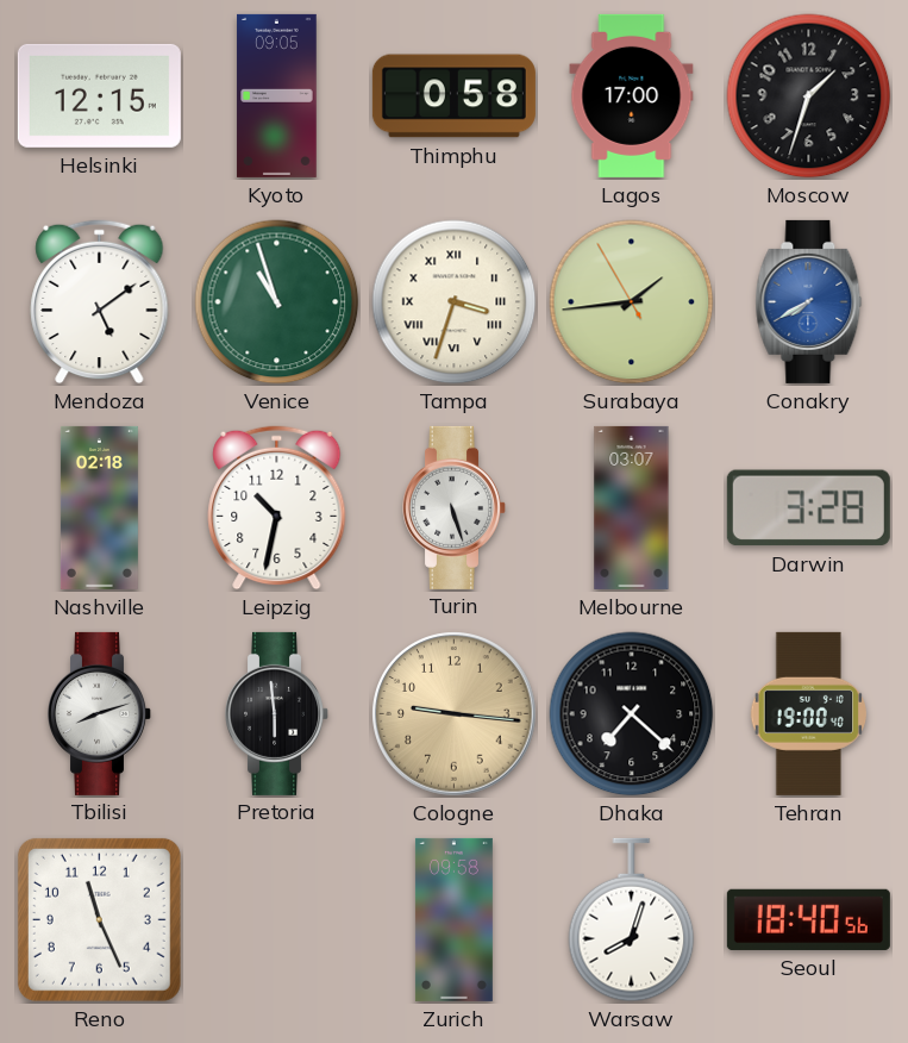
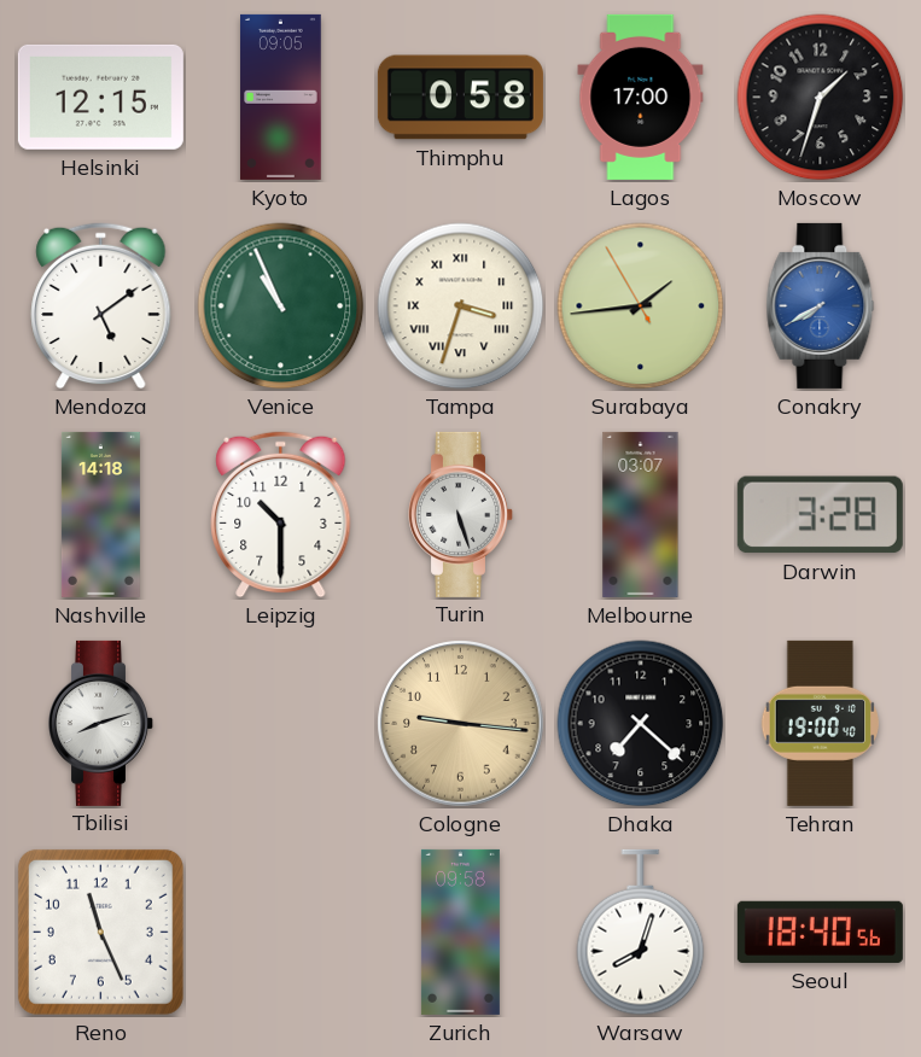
Venice: 10:57 -> 10:56
Nashville: 02:18 -> 14:18
Leipzig: 10:32 -> 10:30
Pretoria: 5:59 -> none
